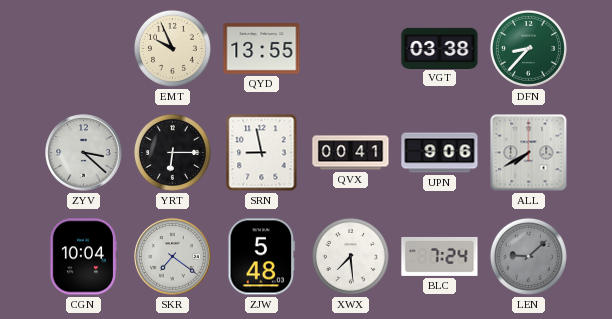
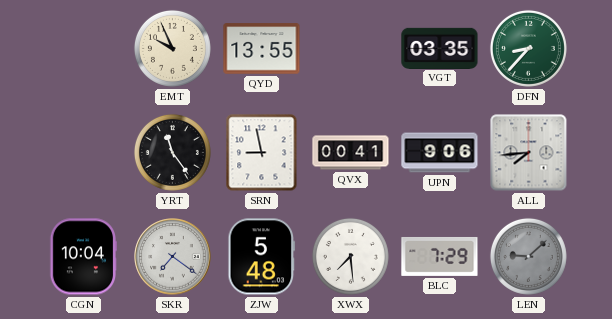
VGT: 03:38 -> 03:35
ZYV: 3:22 -> none
YRT: 6:15 -> 11:24
ALL: 7:40 -> 7:44
BLC: 7:24 -> 7:29
